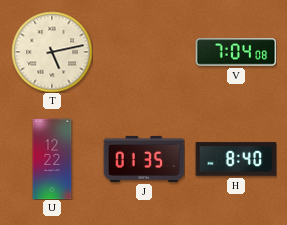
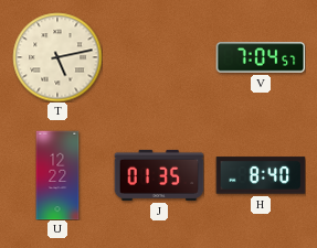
V: 7:04:08 -> 7:04:57
